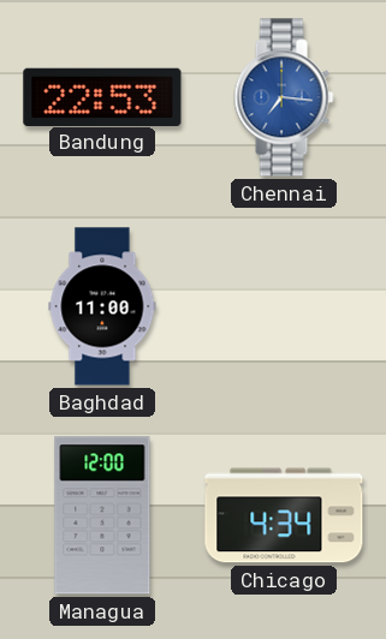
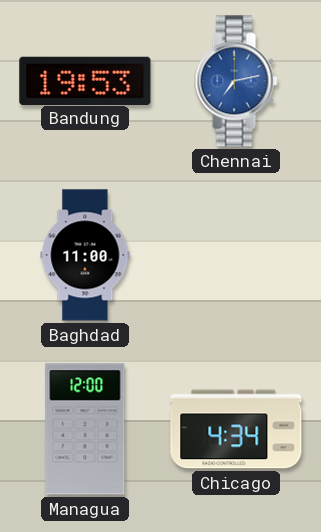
Bandung: 22:53 -> 19:53
Chennai: 7:16 -> 7:13
